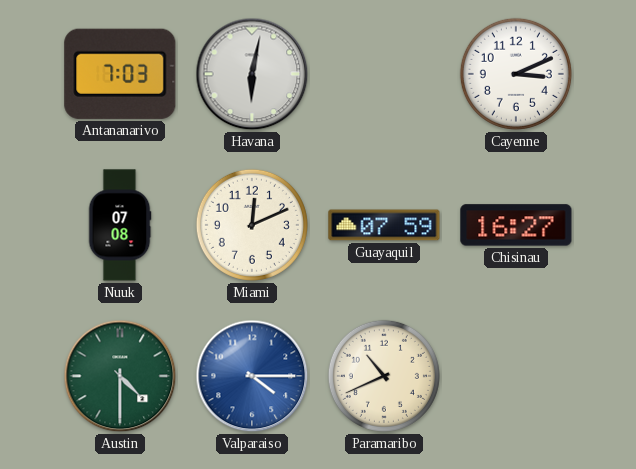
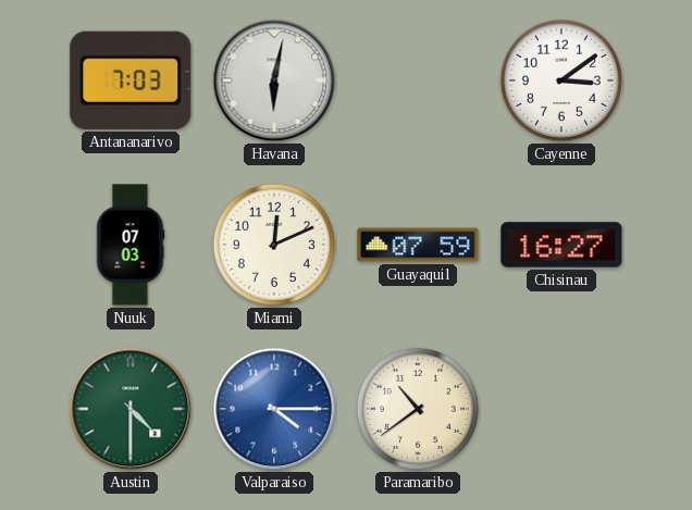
Cayenne: 3:11 -> 3:09
Nuuk: 07:08 -> 07:03
Paramaribo: 10:41 -> 10:39
